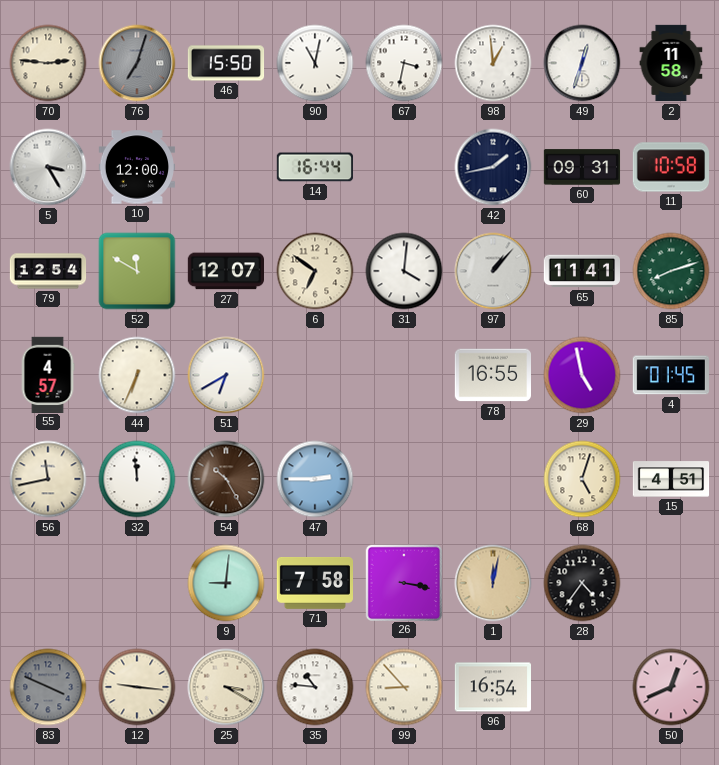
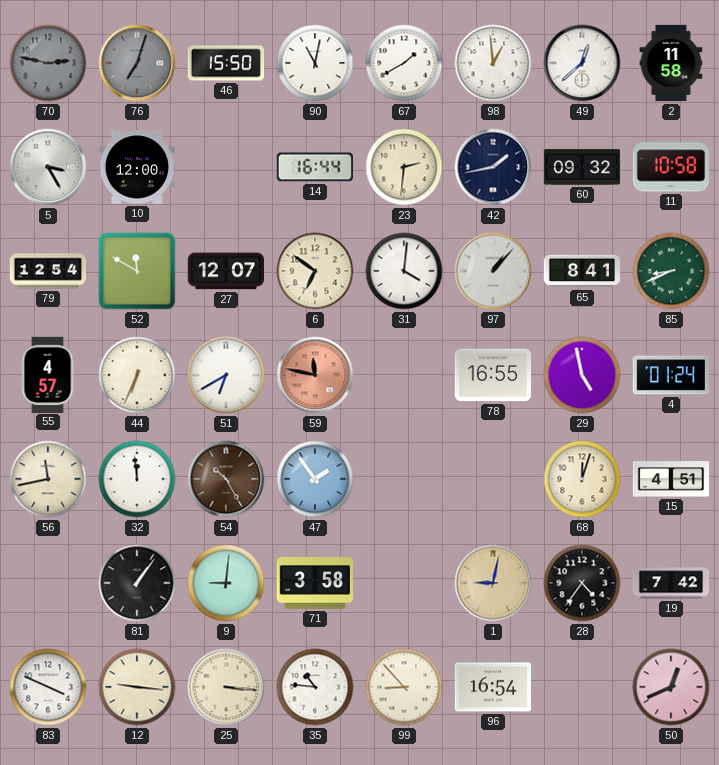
70: 2:46 -> 2:47
70 dial: cream -> grey
67: 3:32 -> 1:40
49: 12:33 -> 12:38
23: none -> 2:31
60: 09:31 -> 09:32
65: 11:41 -> 8:41
85: 8:12 -> 8:41
59: none -> 11:47
4: 01:45 -> 01:24
47: 2:45 -> 1:54
68: 5:03 -> 12:03
81: none -> 1:06
71: 7:58 -> 3:58
26: 3:17 -> none
1: 12:02 -> 9:02
19: none -> 7:42
83 dial: grey -> white
25: 3:20 -> 3:16
